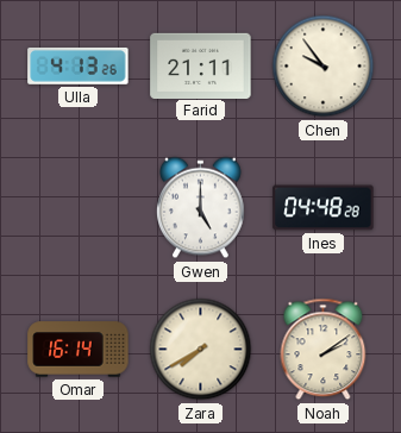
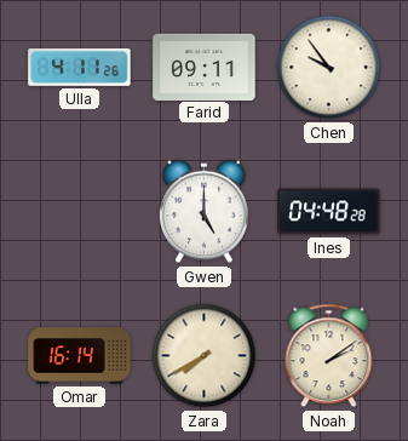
Ulla: 4:13 -> 4:11
Farid: 21:11 -> 09:11
